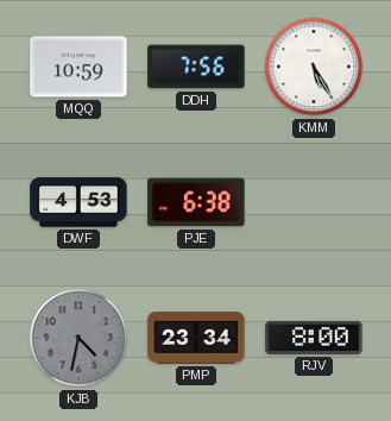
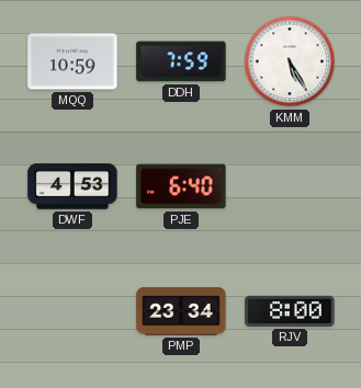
DDH: 7:56 -> 7:59
PJE: 6:38 -> 6:40
KJB: 4:32 -> none
